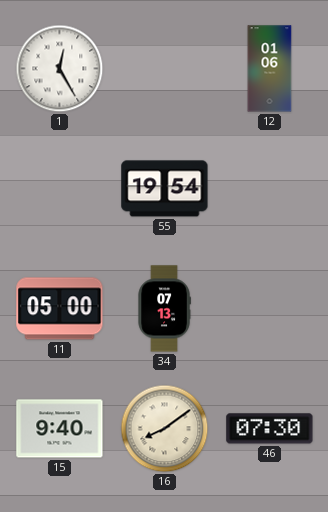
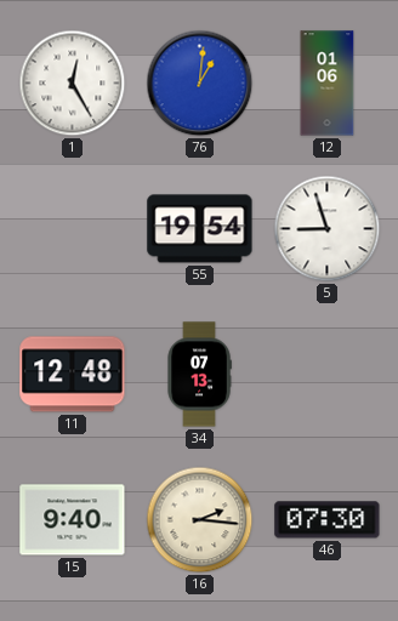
76: none -> 1:01
5: none -> 8:57
11: 05:00 -> 12:48
16: 8:09 -> 2:16
